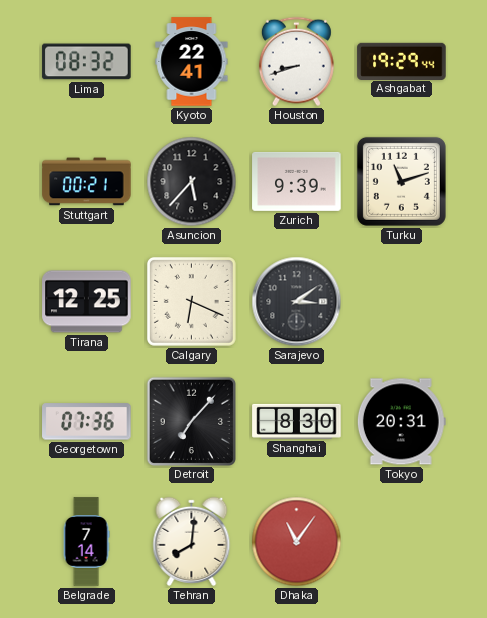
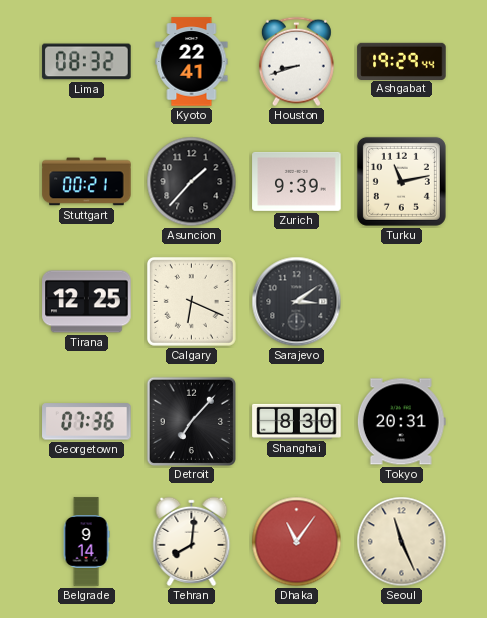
Asuncion: 5:37 -> 1:37
Turku: 11:12 -> 11:13
Belgrade: 7:14 -> 9:14
Seoul: none -> 11:26
